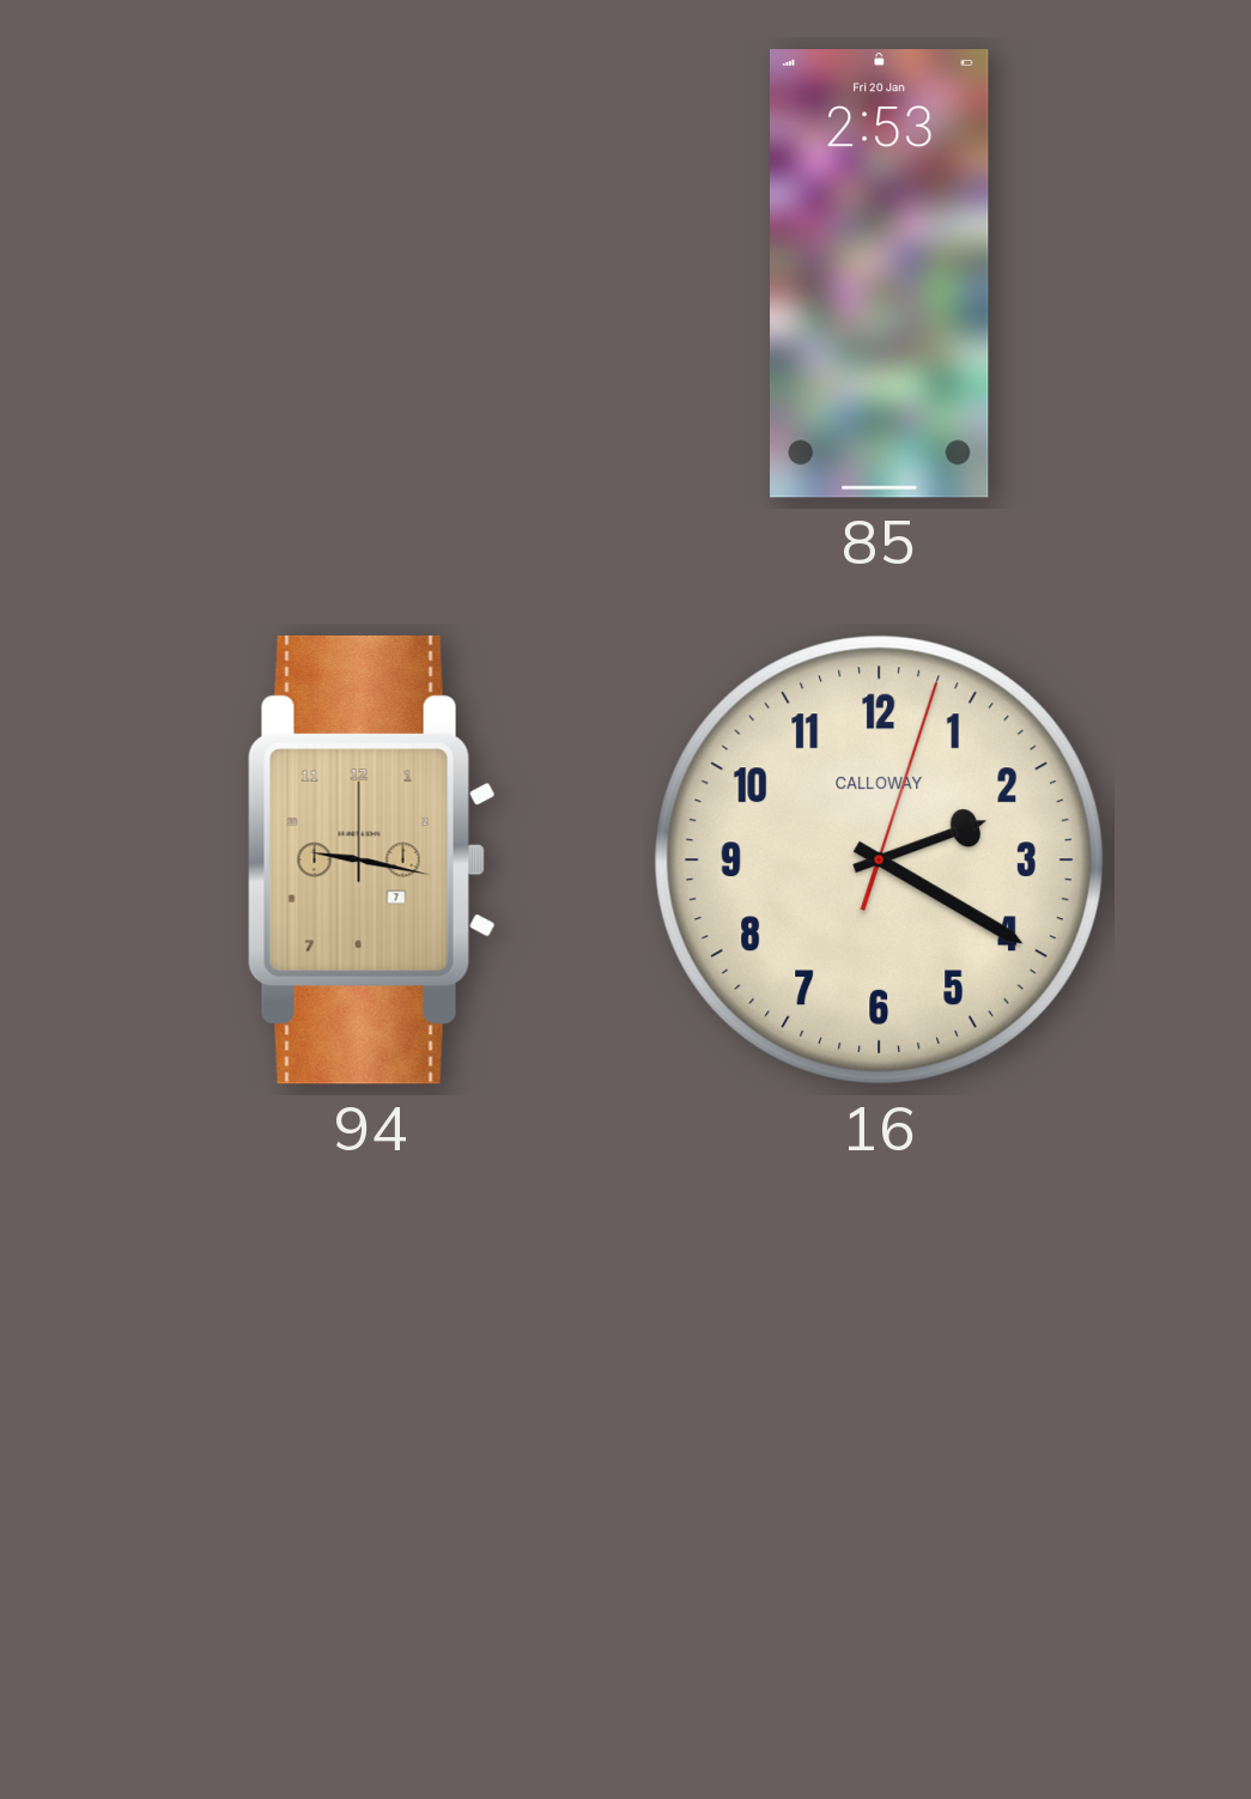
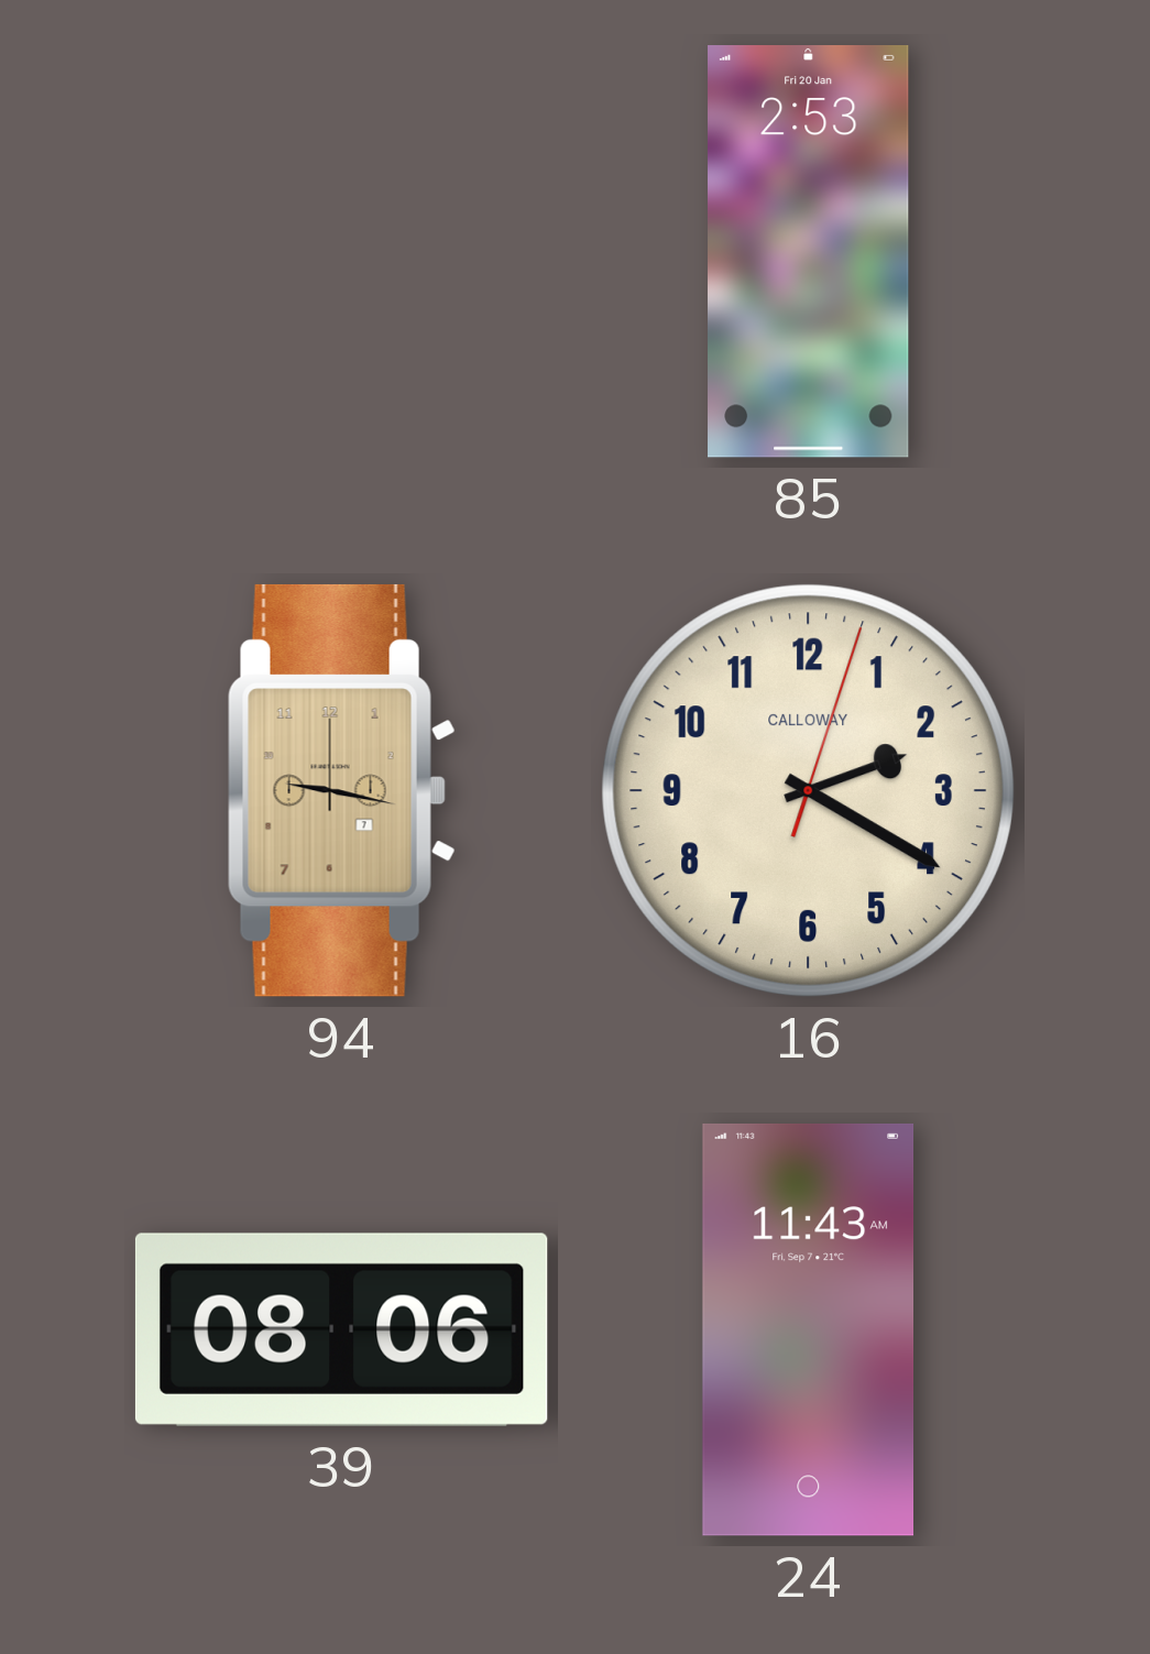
39: none -> 08:06
24: none -> 11:43
